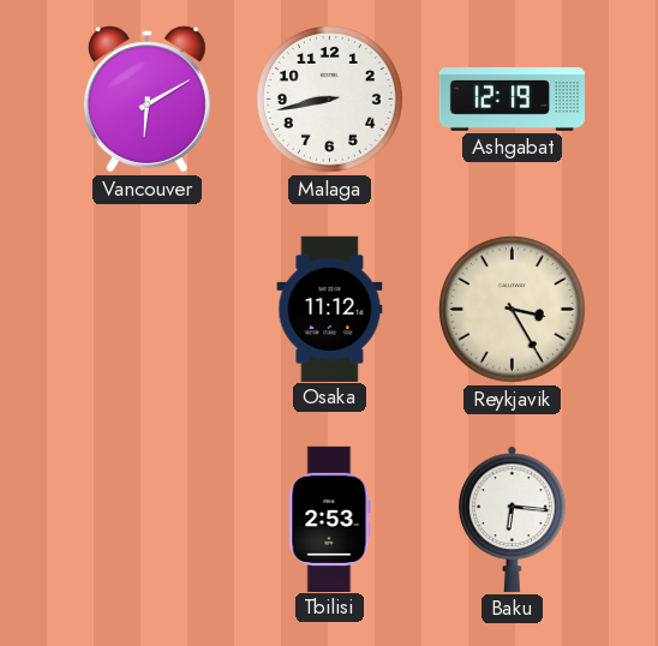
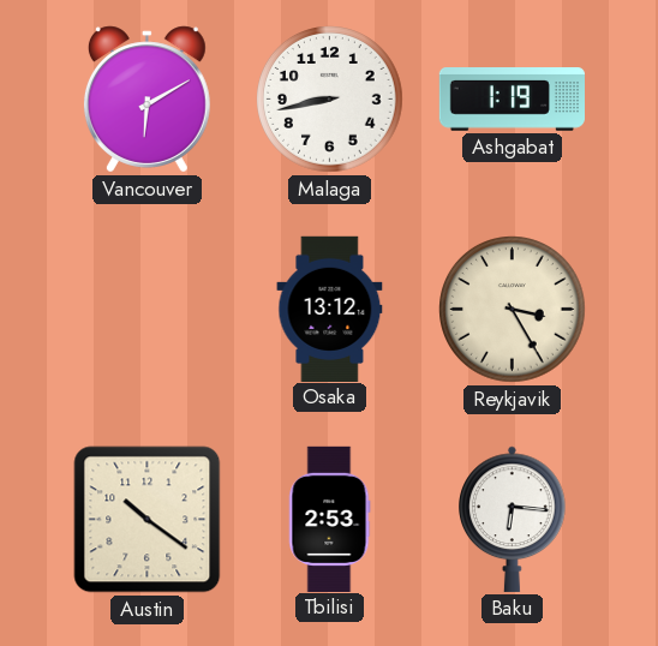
Ashgabat: 12:19 -> 1:19
Osaka: 11:12 -> 13:12
Austin: none -> 10:21
